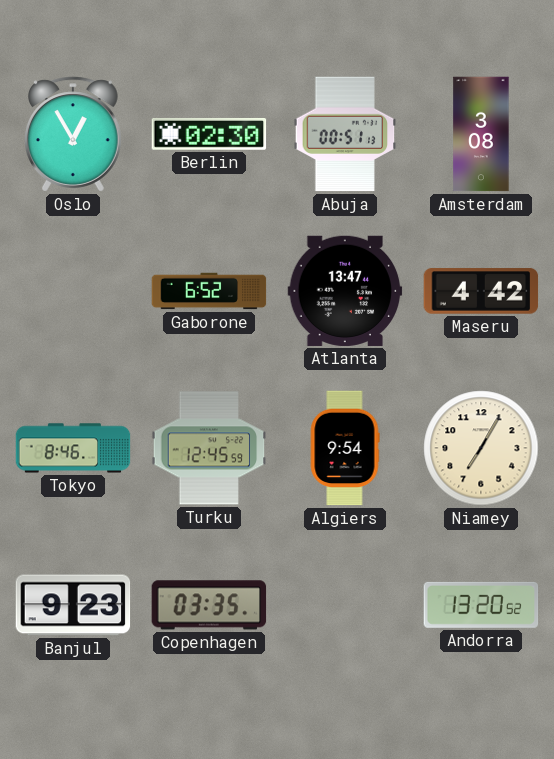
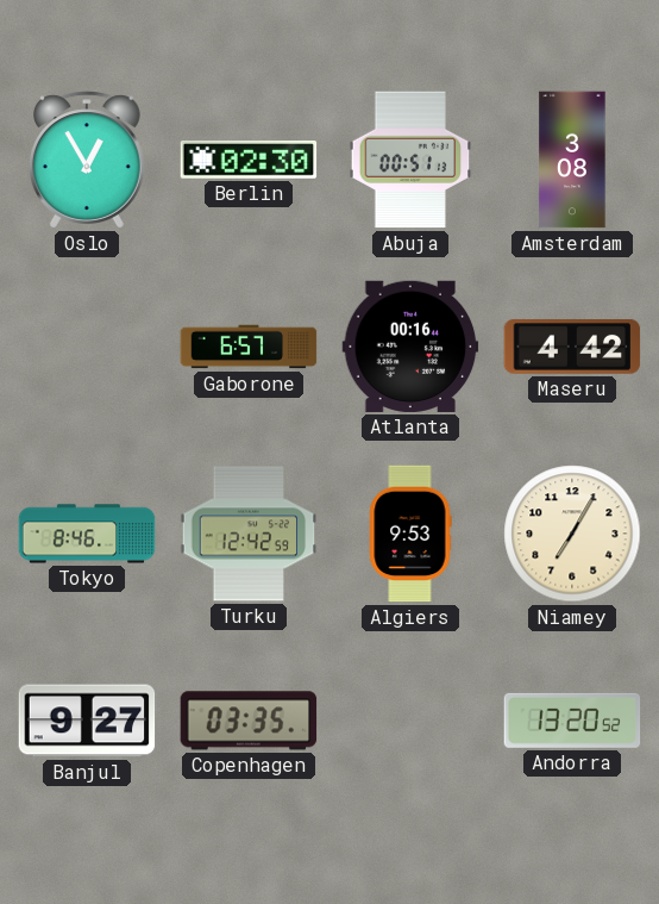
Gaborone: 6:52 -> 6:57
Atlanta: 13:47 -> 00:16
Turku: 12:45 -> 12:42
Algiers: 9:54 -> 9:53
Banjul: 9:23 -> 9:27
